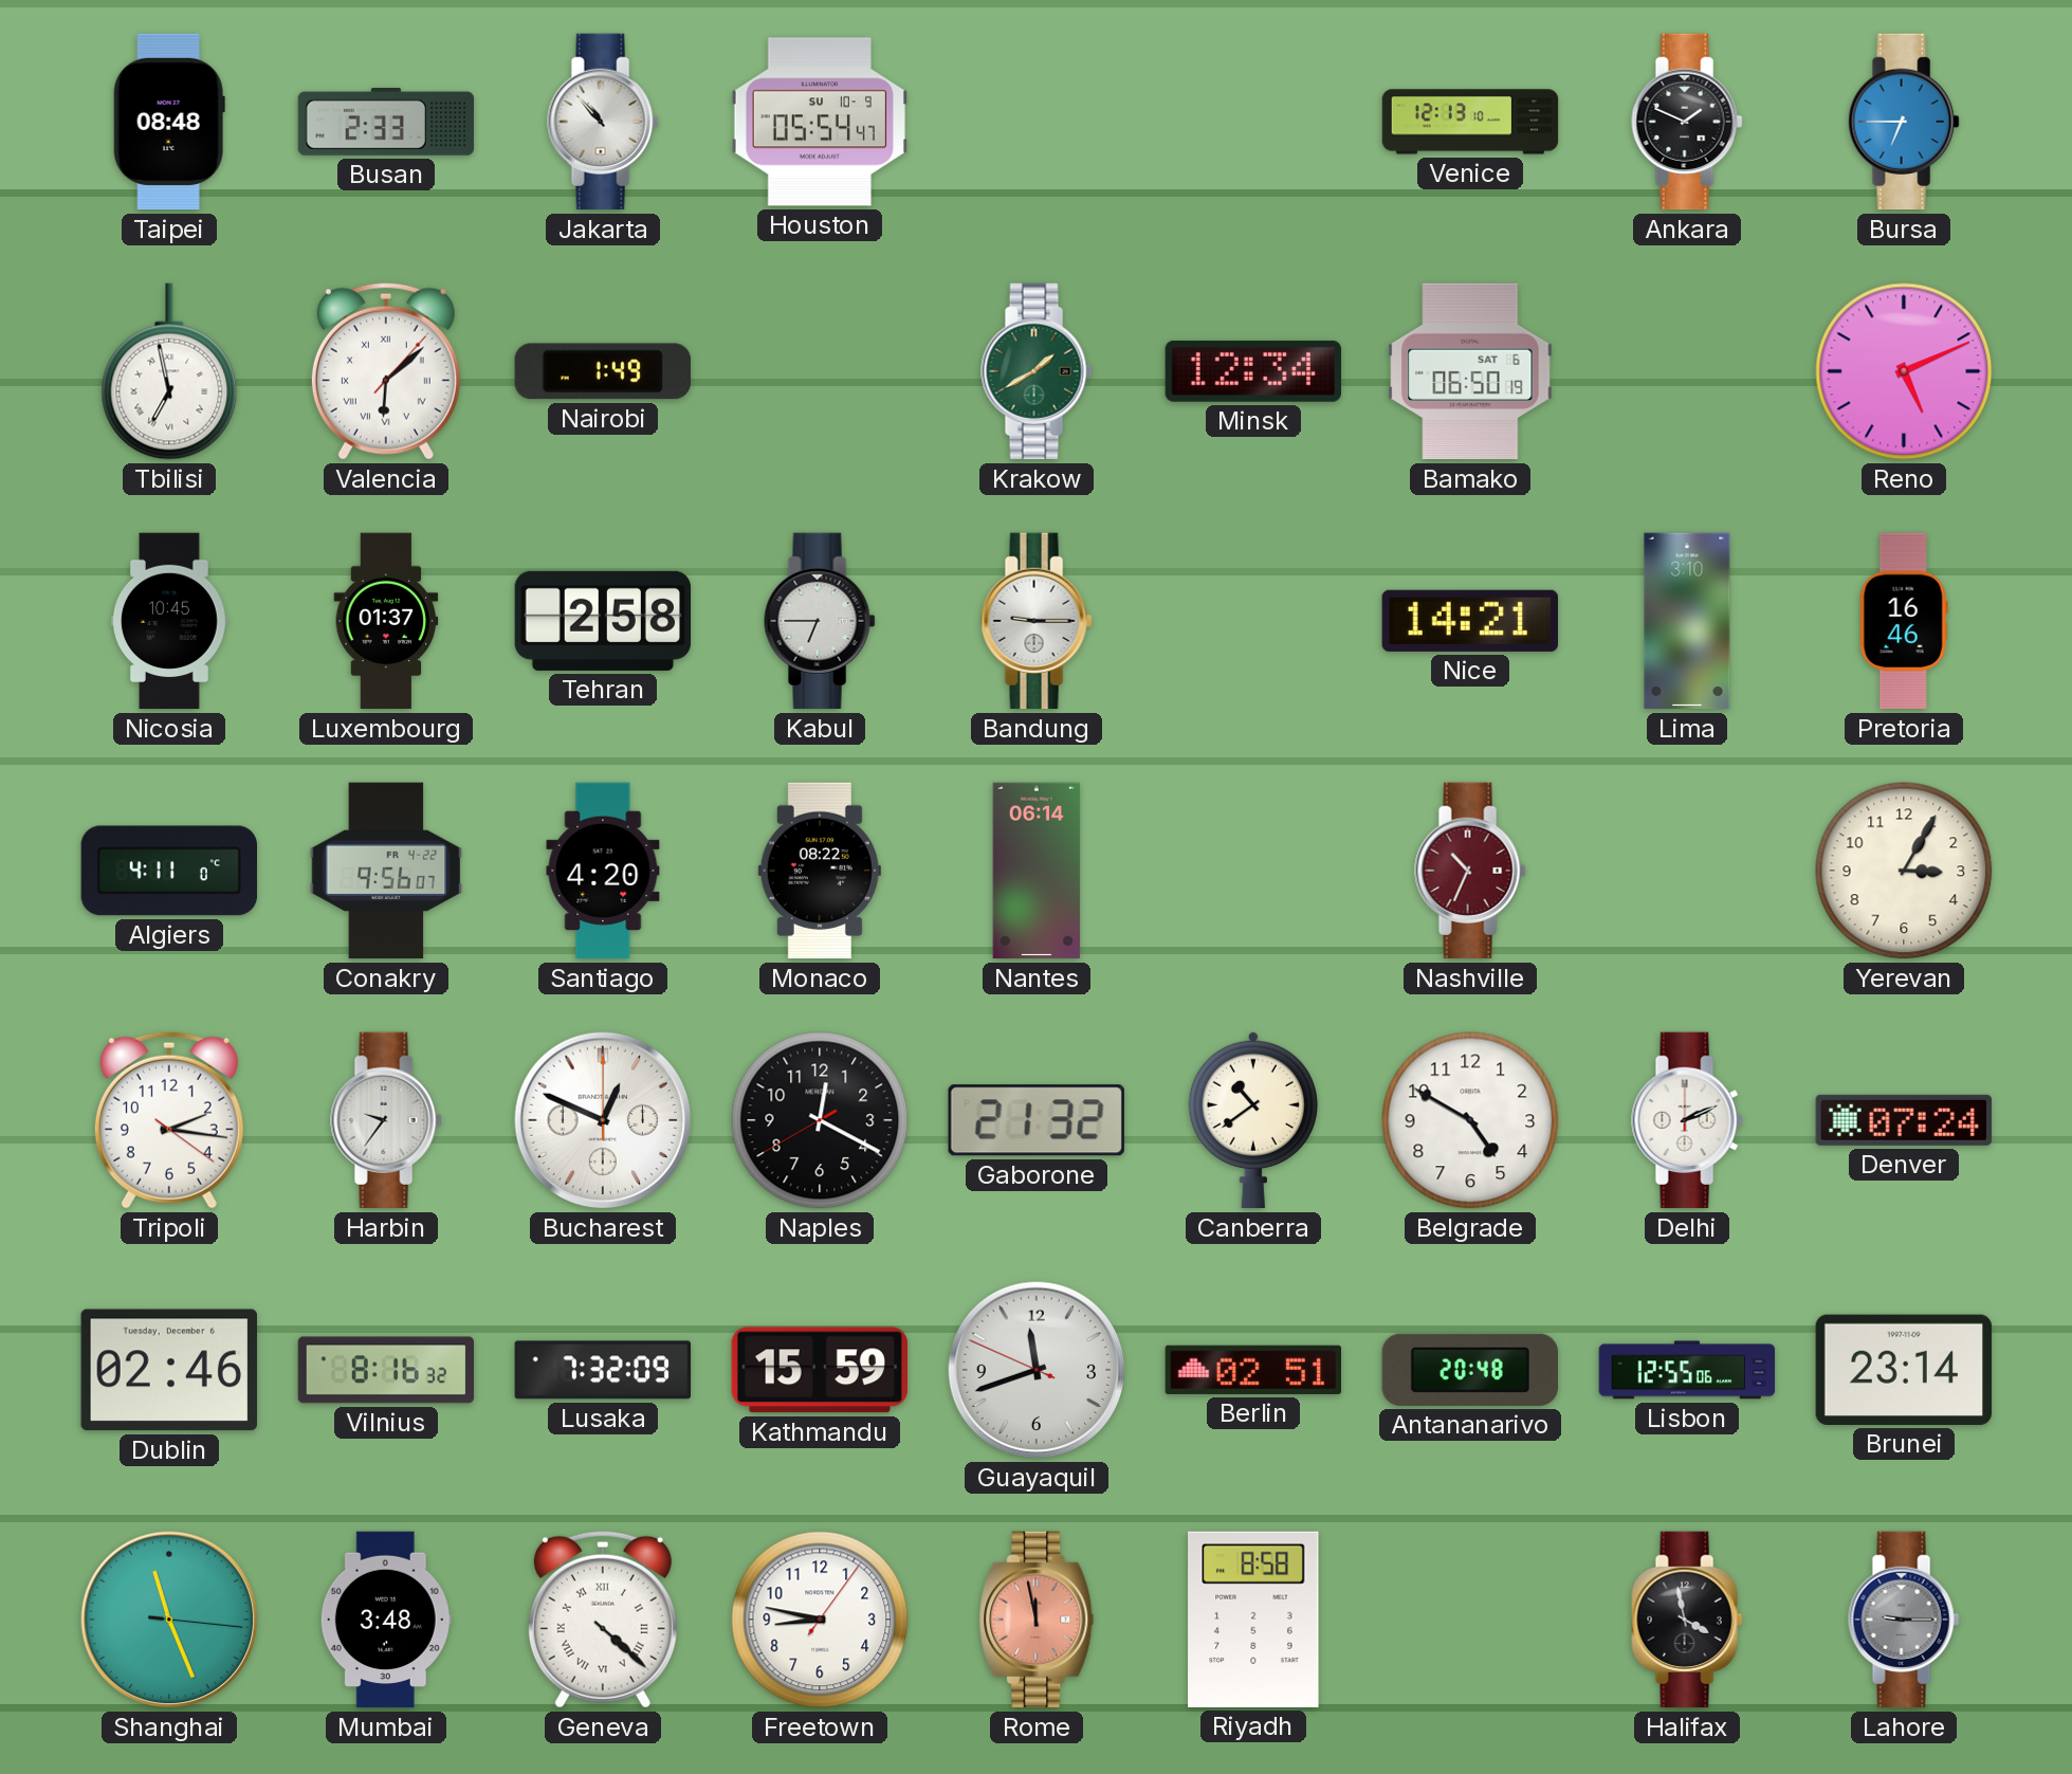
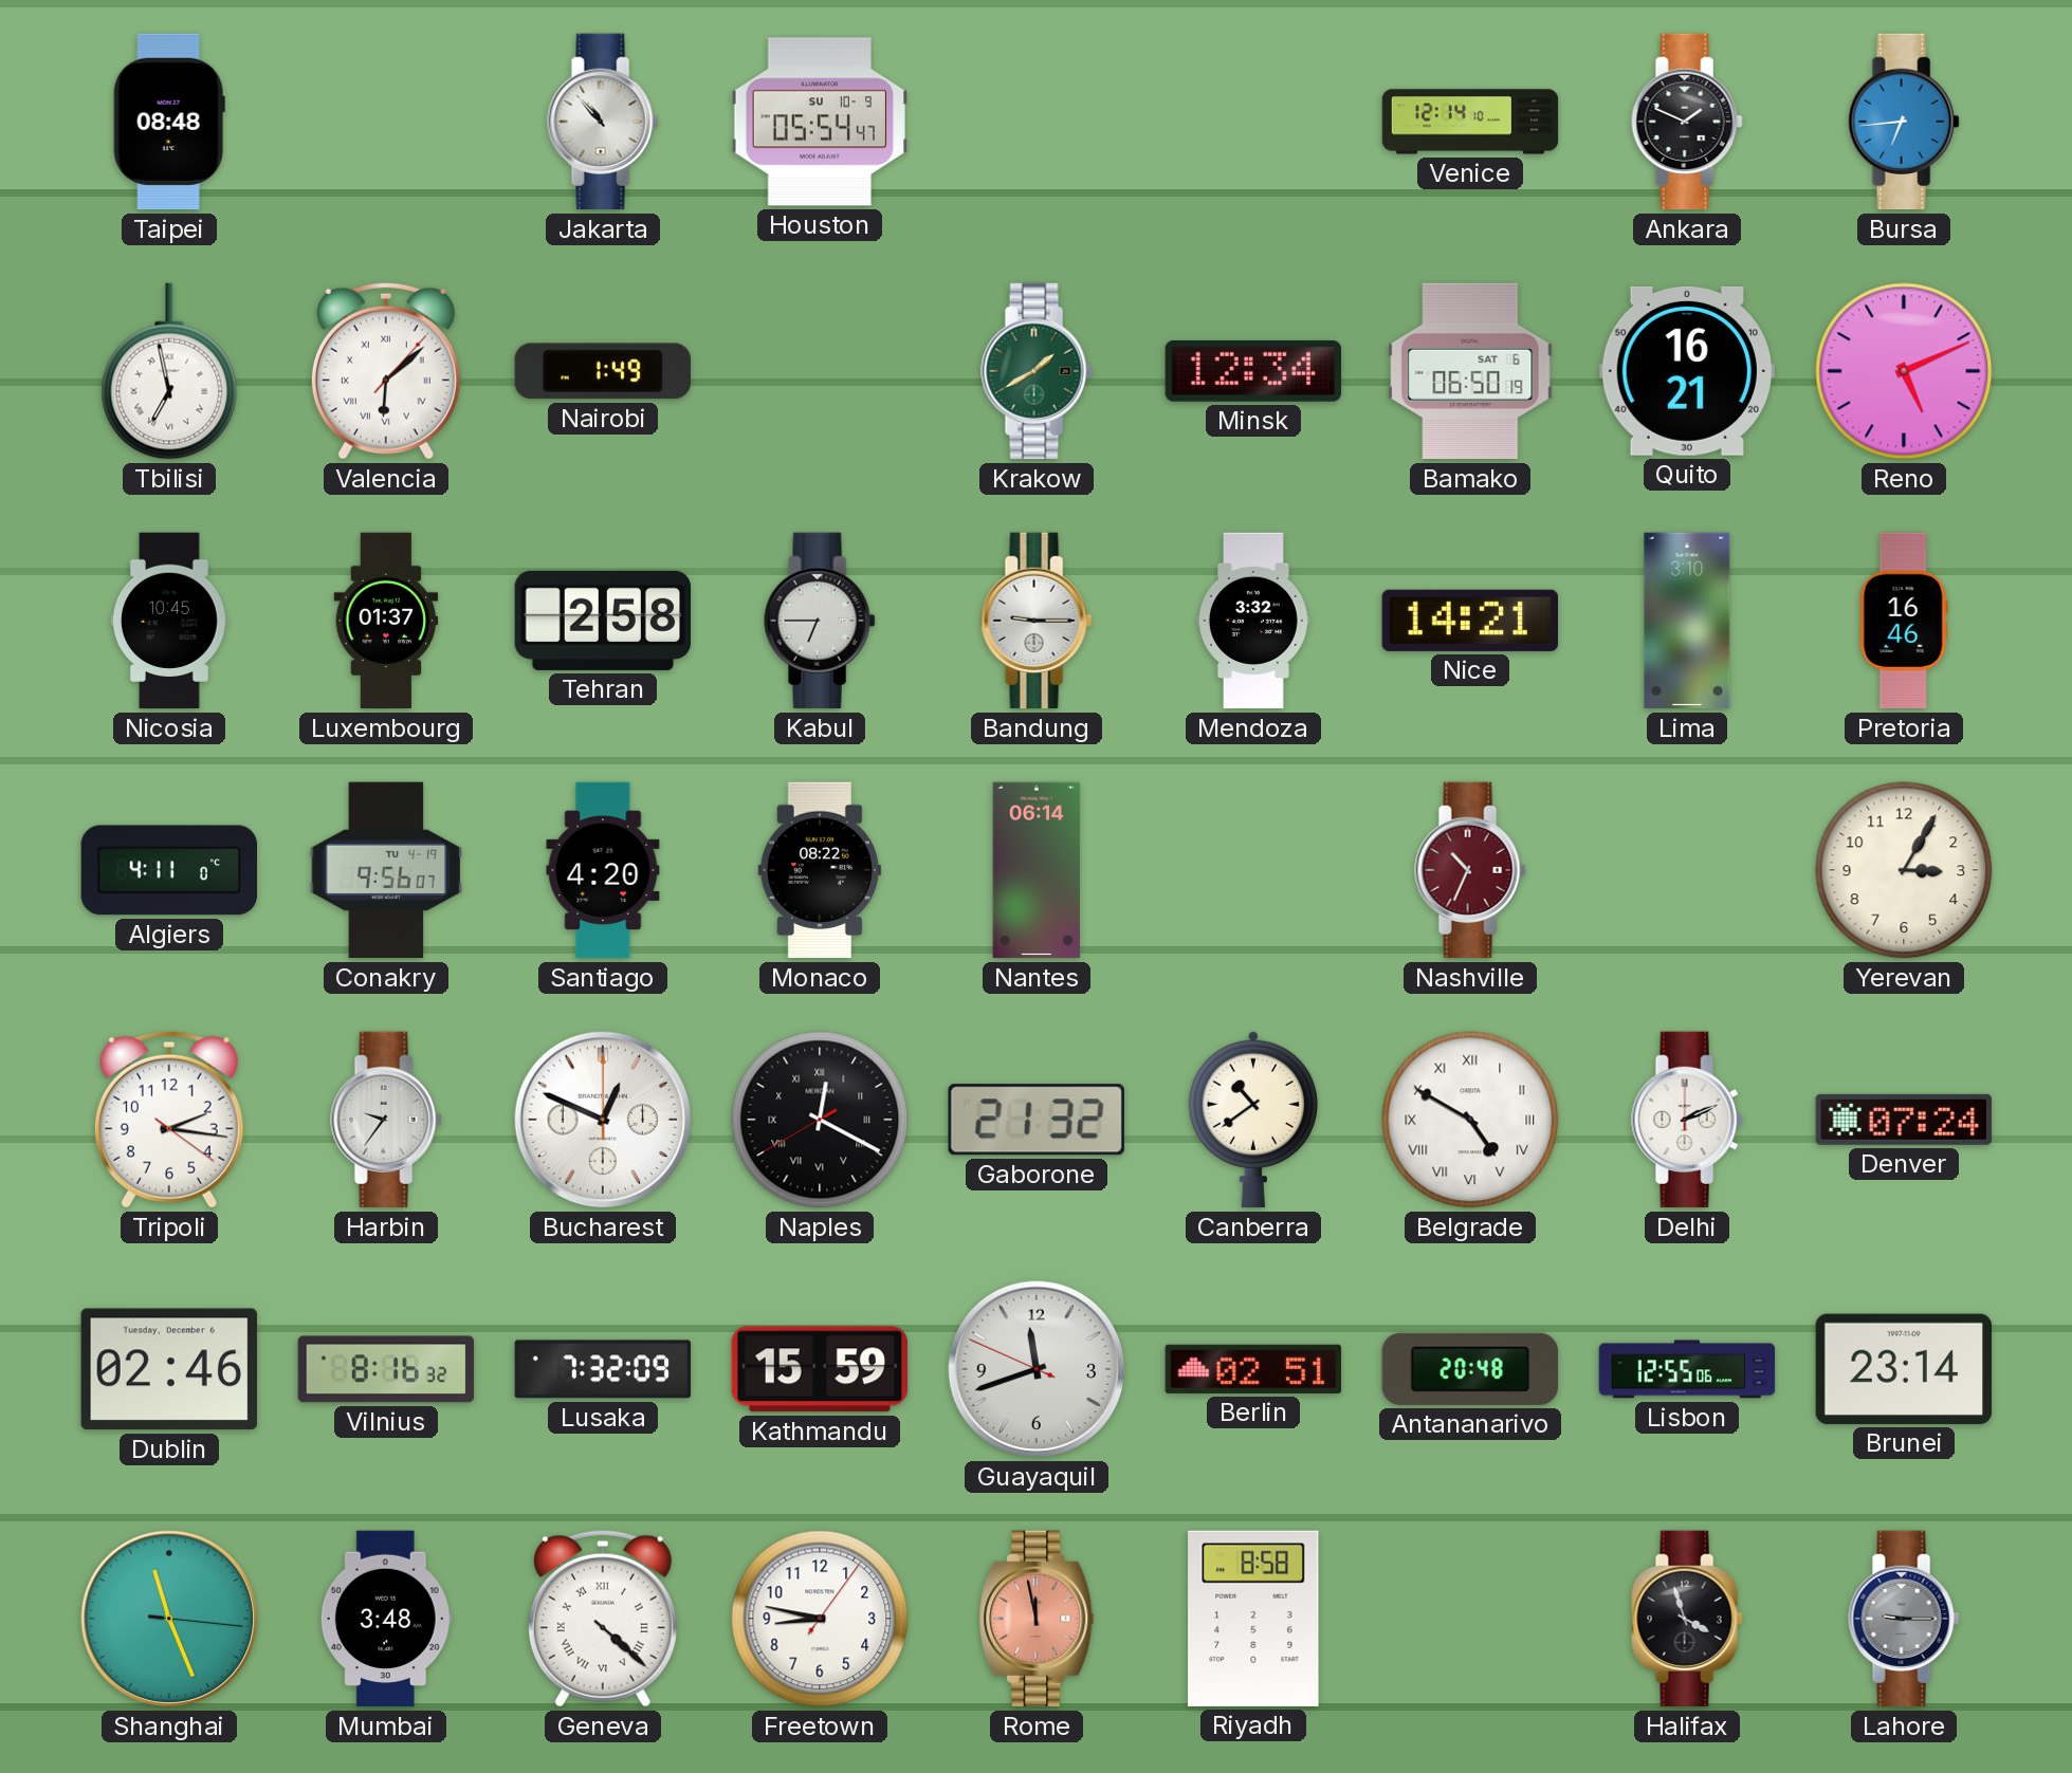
Busan: 2:33 -> none
Venice: 12:13 -> 12:14
Bursa: 6:45 -> 6:44
Quito: none -> 16:21
Mendoza: none -> 3:32
Conakry date: FR 4-22 -> TU 4-19
Naples numerals: Arabic -> Roman
Belgrade numerals: Arabic -> Roman
Halifax: 3:58 -> 3:57
